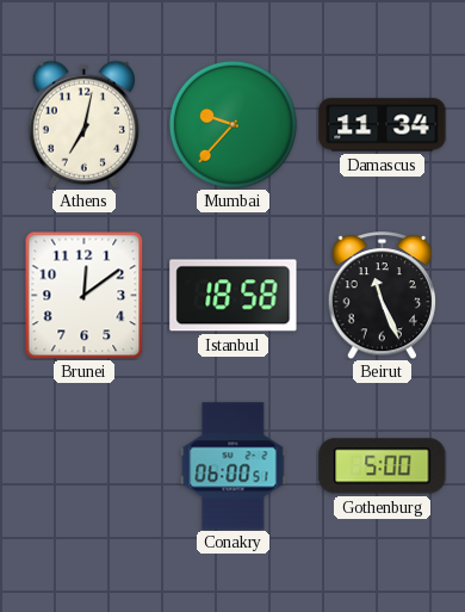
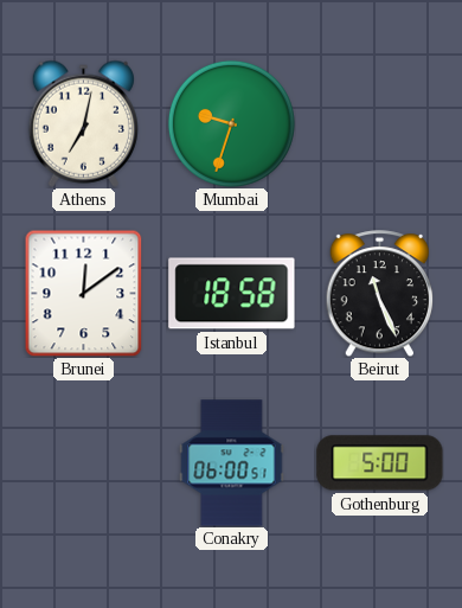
Mumbai: 9:37 -> 9:33
Damascus: 11:34 -> none
